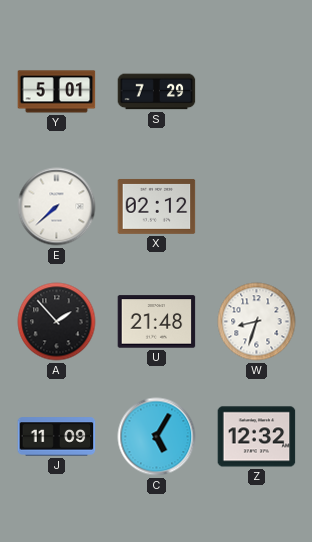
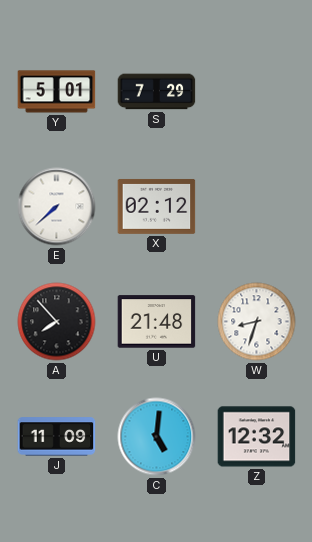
A: 1:53 -> 7:53
C: 5:05 -> 5:01
